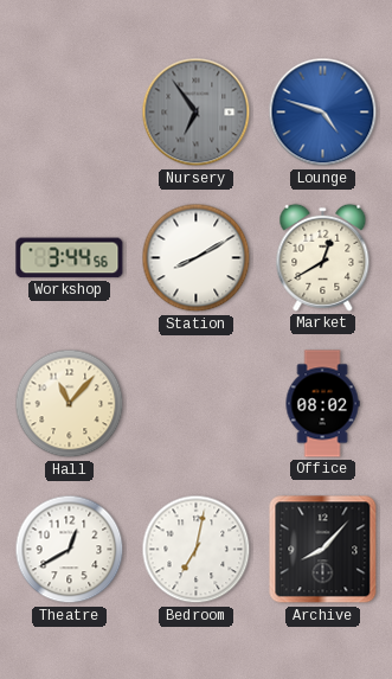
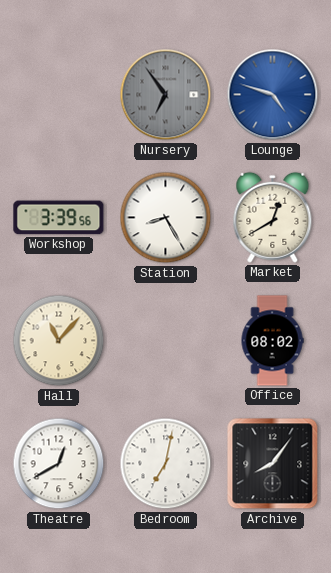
Workshop: 3:44 -> 3:39
Station: 8:10 -> 8:25
Archive: 8:07 -> 8:06
